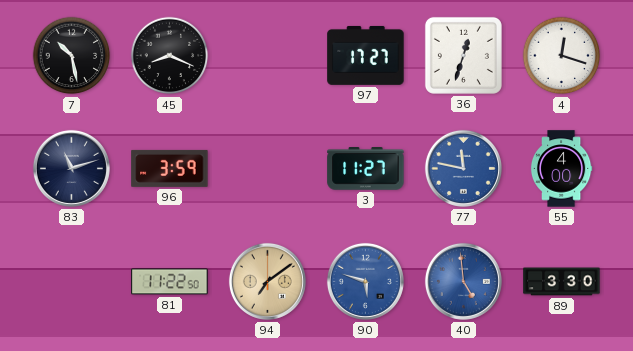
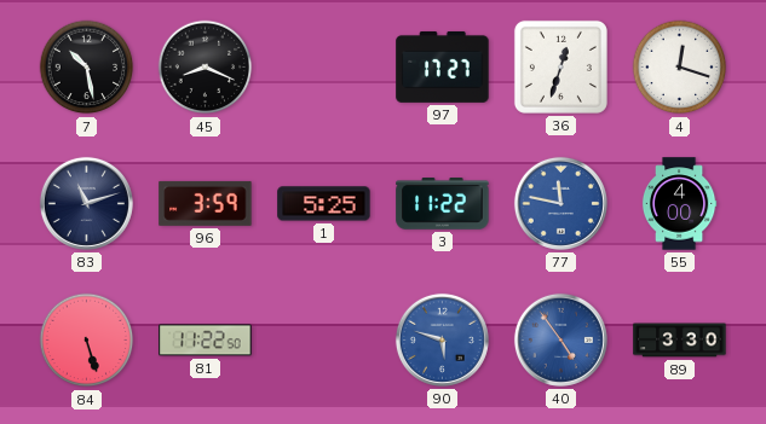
1: none -> 5:25
3: 11:27 -> 11:22
84: none -> 5:27
94: 7:09 -> none
40: 4:59 -> 4:54
